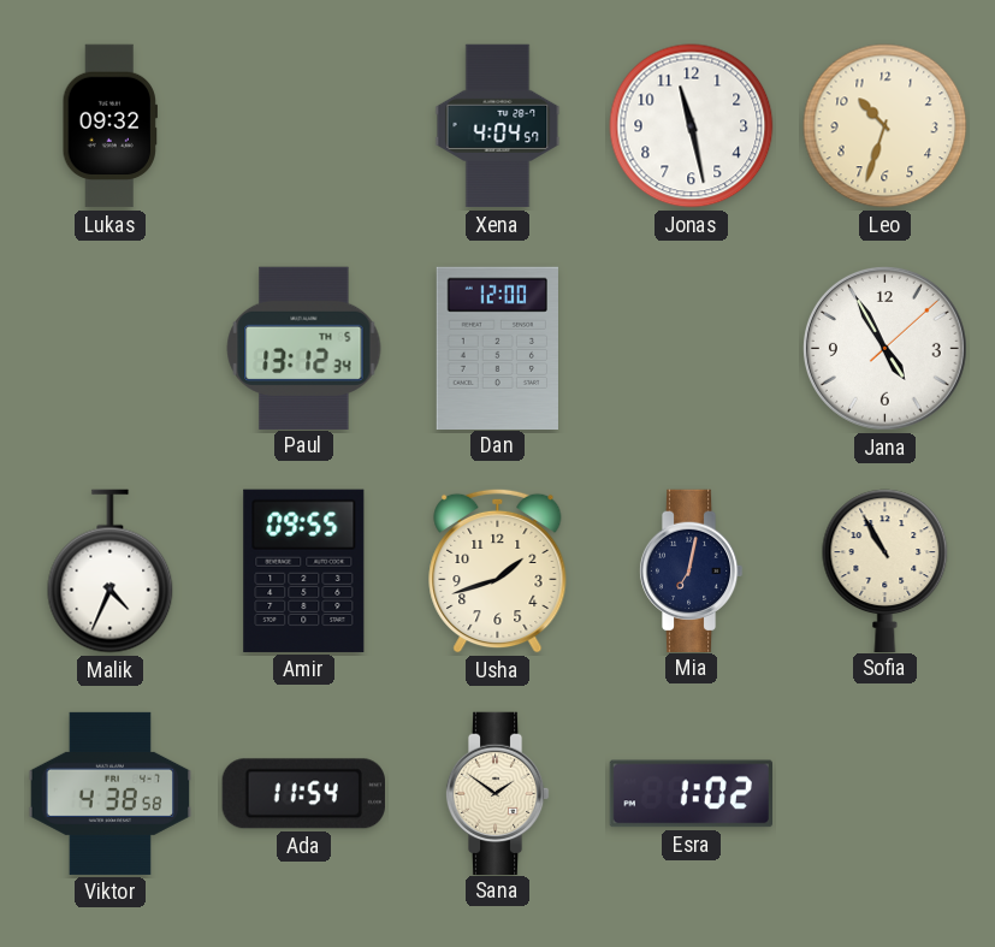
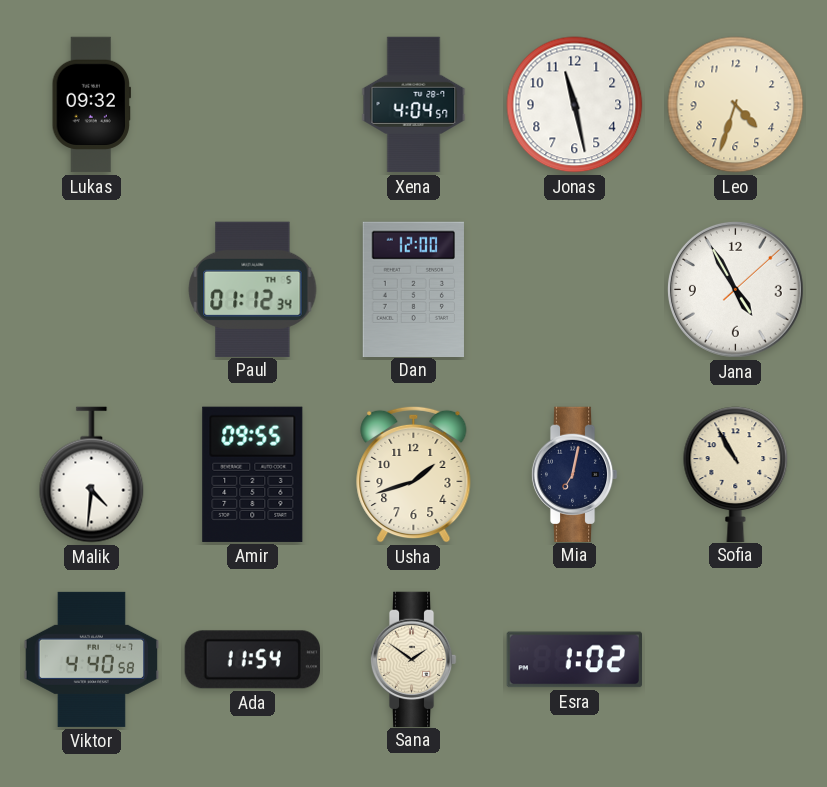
Leo: 10:33 -> 4:33
Paul: 13:12 -> 01:12
Malik: 4:34 -> 4:31
Viktor: 4:38 -> 4:40
